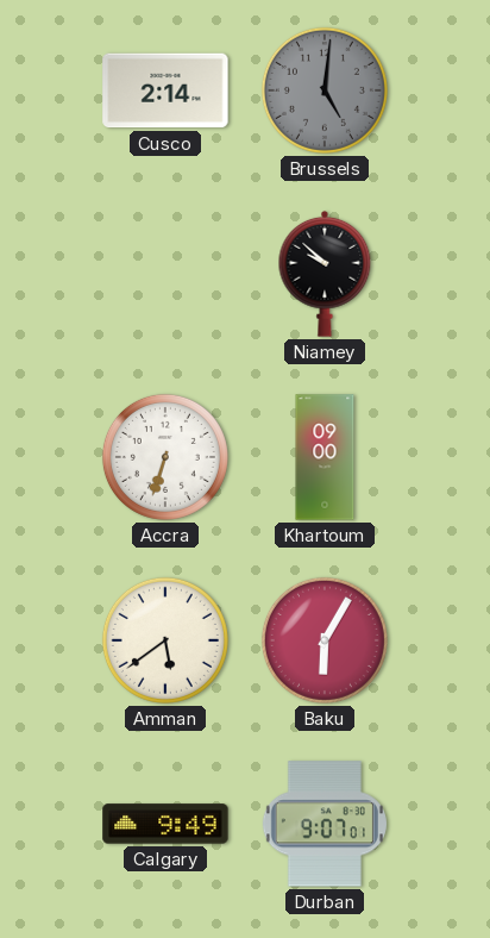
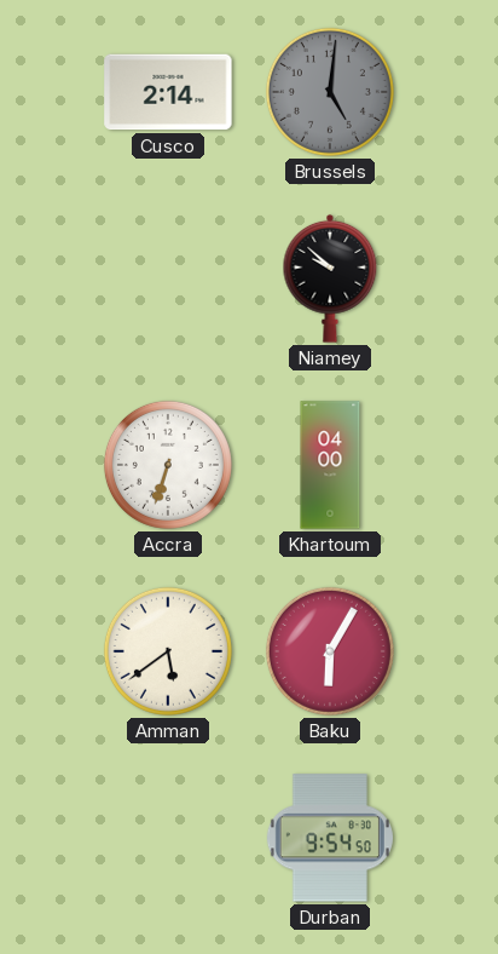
Khartoum: 09:00 -> 04:00
Calgary: 9:49 -> none
Durban: 9:07 -> 9:54
